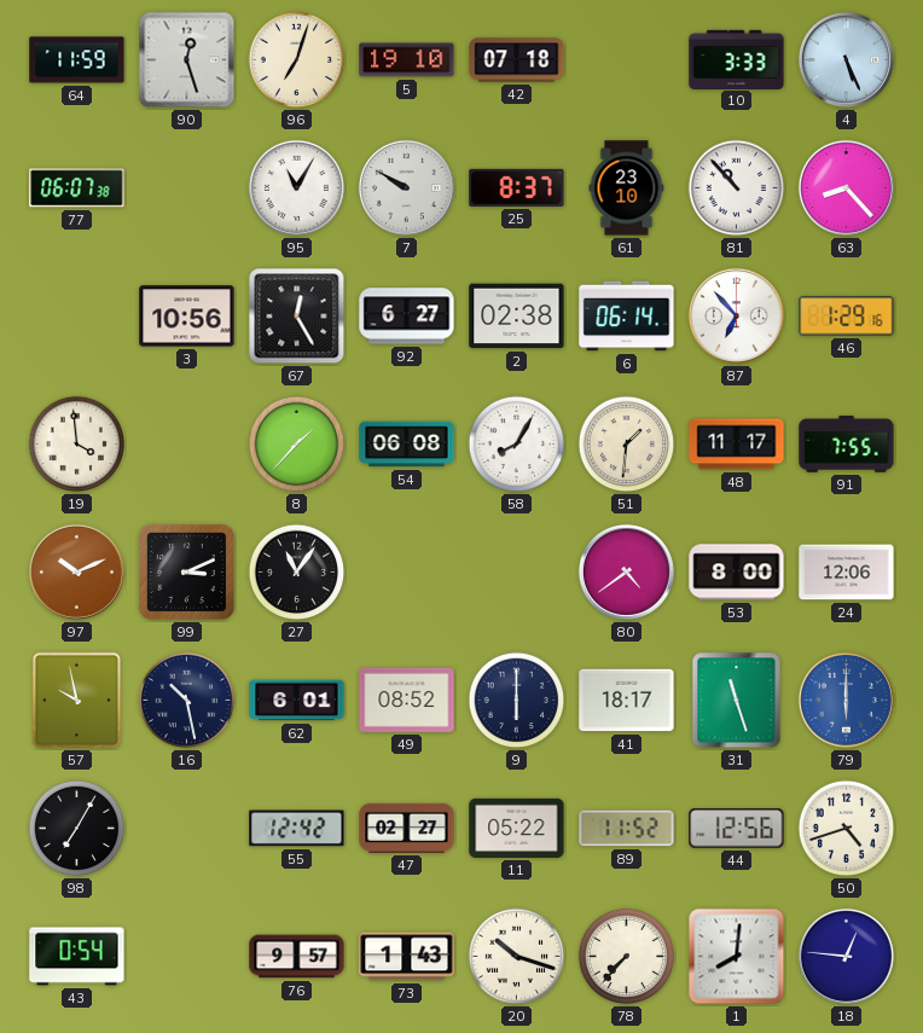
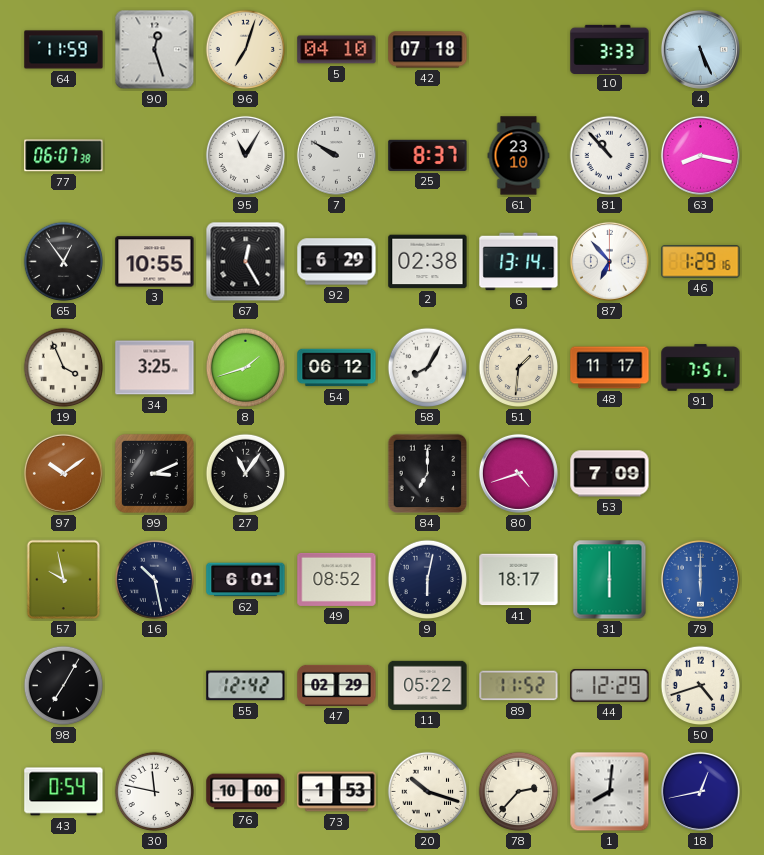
5: 19:10 -> 04:10
63: 8:23 -> 8:17
65: none -> 12:54
3: 10:56 -> 10:55
92: 6:27 -> 6:29
6: 06:14 -> 13:14
19: 3:59 -> 3:56
34: none -> 3:25
8: 1:37 -> 1:42
54: 06:08 -> 06:12
91: 7:55 -> 7:51
97: 10:11 -> 10:09
84: none -> 7:00
80: 4:39 -> 4:42
53: 8:00 -> 7:09
24: 12:06 -> none
9: 6:00 -> 6:02
31: 11:27 -> 6:00
47: 02:27 -> 02:29
44: 12:56 -> 12:29
30: none -> 11:47
76: 9:57 -> 10:00
73: 1:43 -> 1:53
78: 7:37 -> 2:37
18: 12:46 -> 12:43
